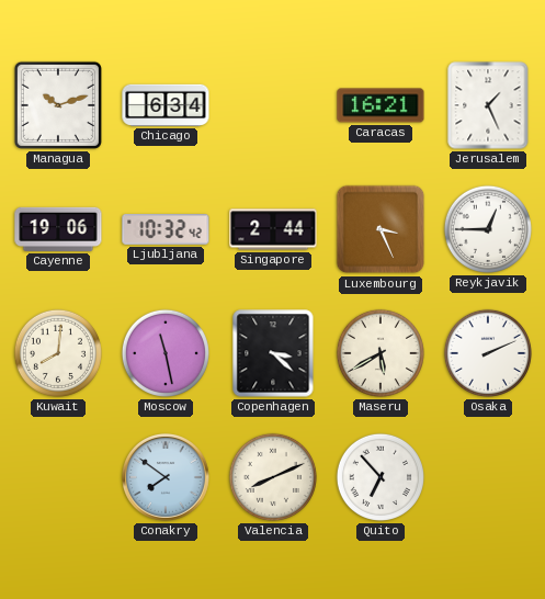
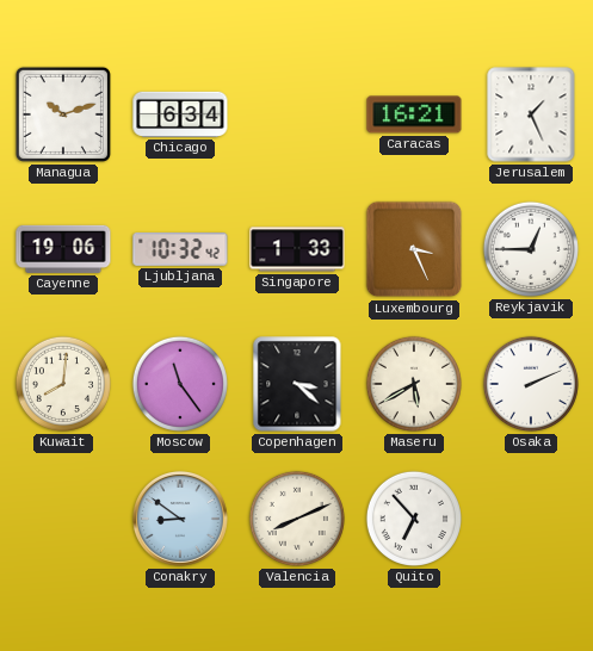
Singapore: 2:44 -> 1:33
Moscow: 11:28 -> 11:24
Conakry: 7:51 -> 8:51
